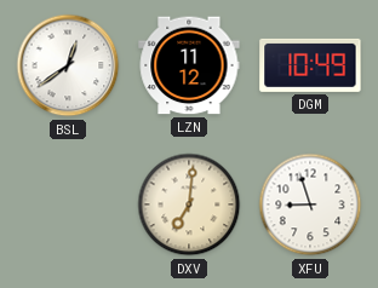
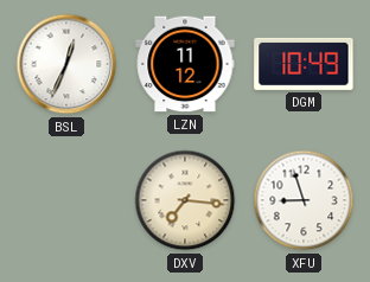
BSL: 12:39 -> 12:34
DXV: 7:01 -> 7:16
